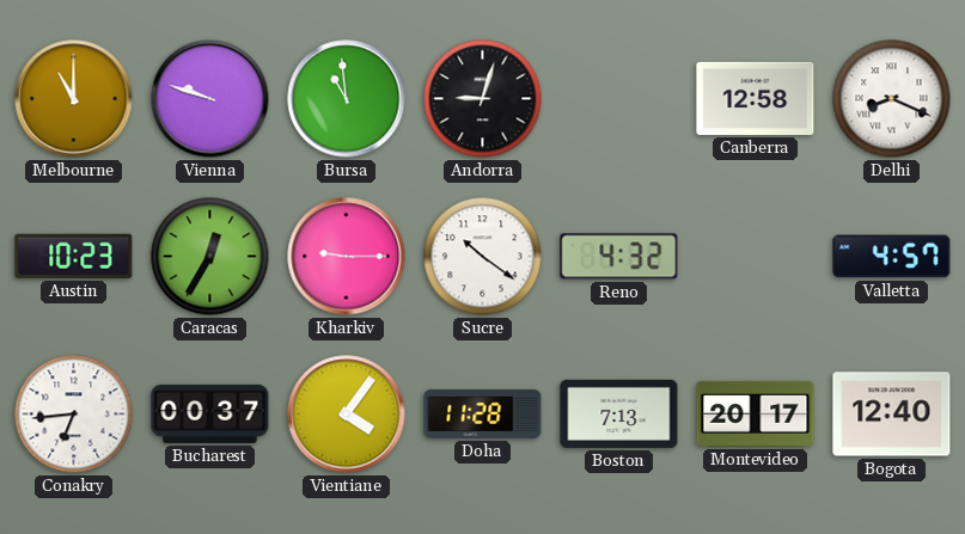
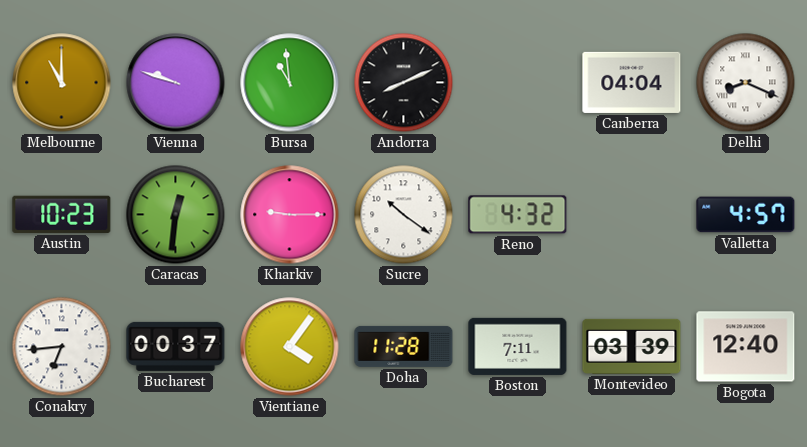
Andorra: 9:03 -> 8:11
Canberra: 12:58 -> 04:04
Caracas: 12:35 -> 12:31
Boston: 7:13 -> 7:11
Montevideo: 20:17 -> 03:39
